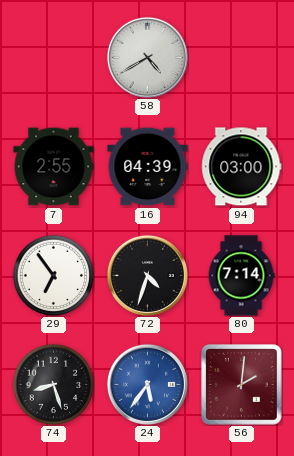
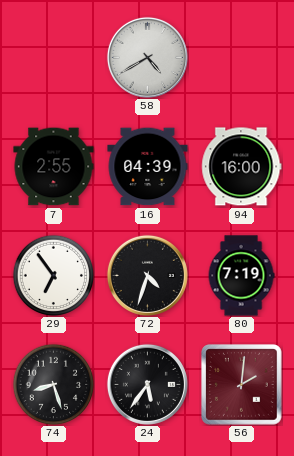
94: 03:00 -> 16:00
80: 7:14 -> 7:19
24 dial: blue -> black
